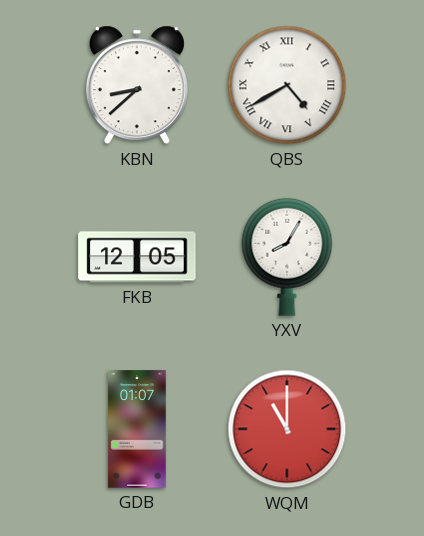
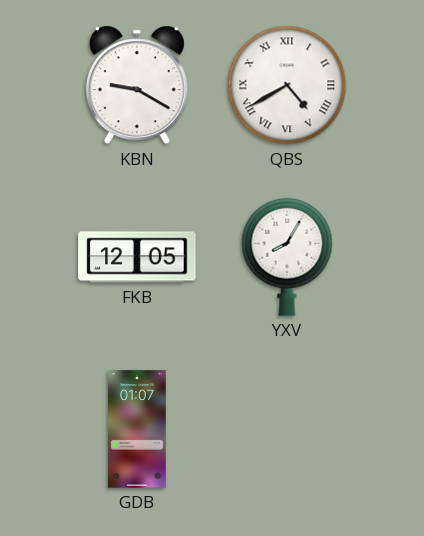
KBN: 8:38 -> 9:20
WQM: 11:00 -> none
